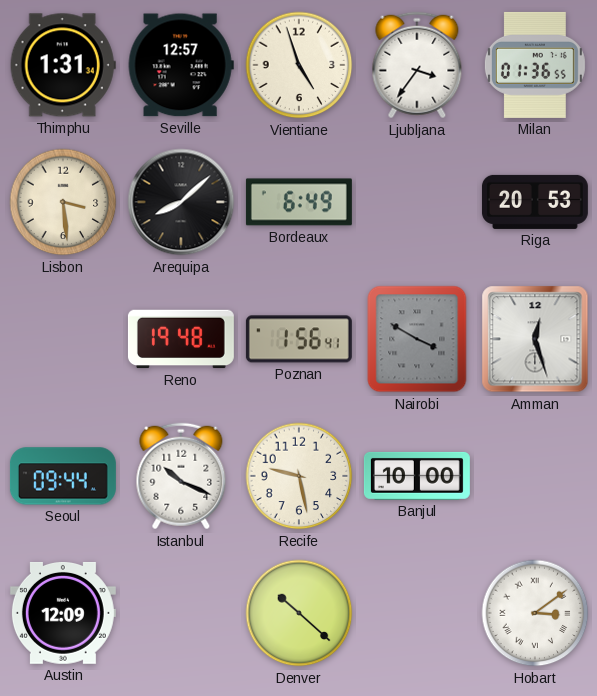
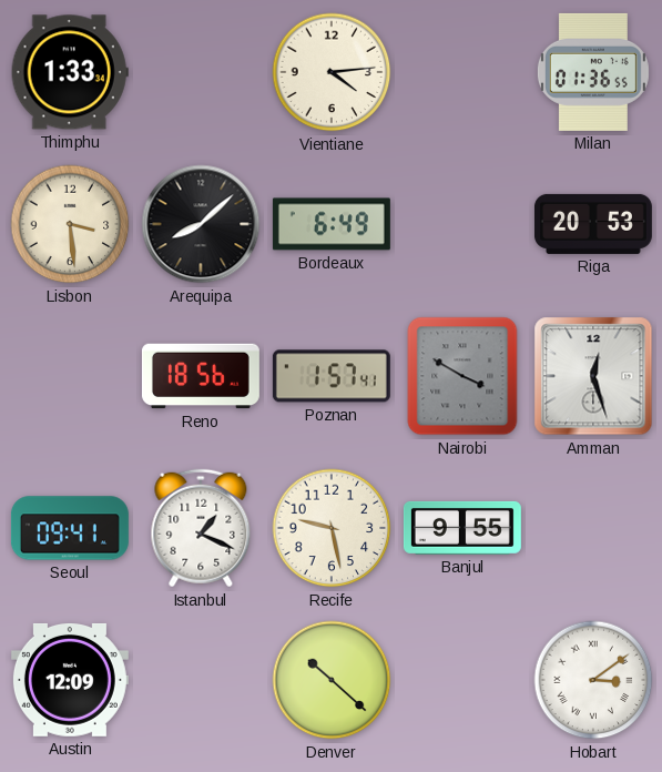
Thimphu: 1:31 -> 1:33
Seville: 12:57 -> none
Vientiane: 4:57 -> 4:14
Ljubljana: 3:36 -> none
Reno: 19:48 -> 18:56
Poznan: 1:56 -> 1:57
Seoul: 09:44 -> 09:41
Istanbul: 10:19 -> 1:19
Banjul: 10:00 -> 9:55
